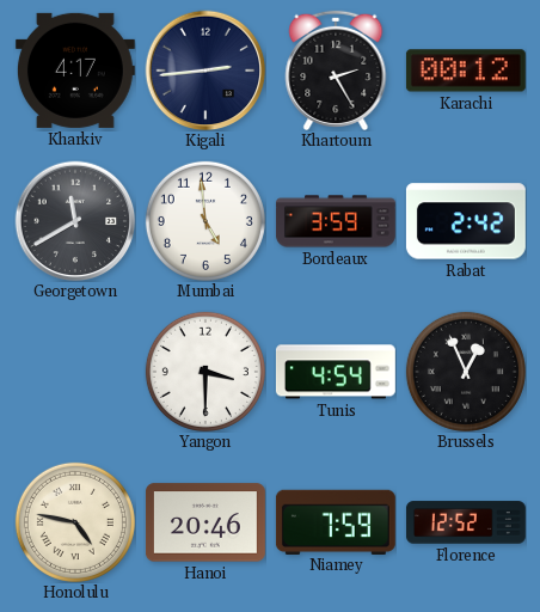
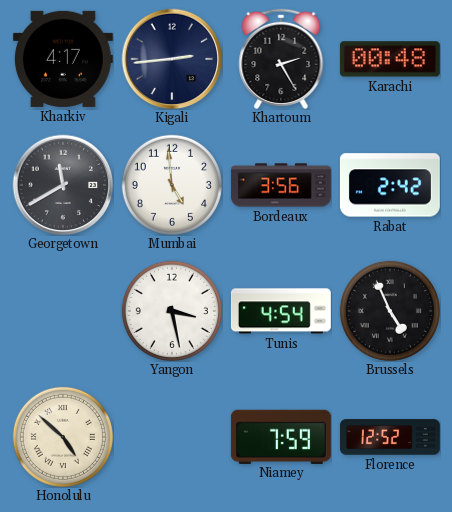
Karachi: 00:12 -> 00:48
Bordeaux: 3:59 -> 3:56
Yangon: 3:30 -> 3:28
Brussels: 12:56 -> 4:56
Honolulu: 4:47 -> 4:52
Hanoi: 20:46 -> none
